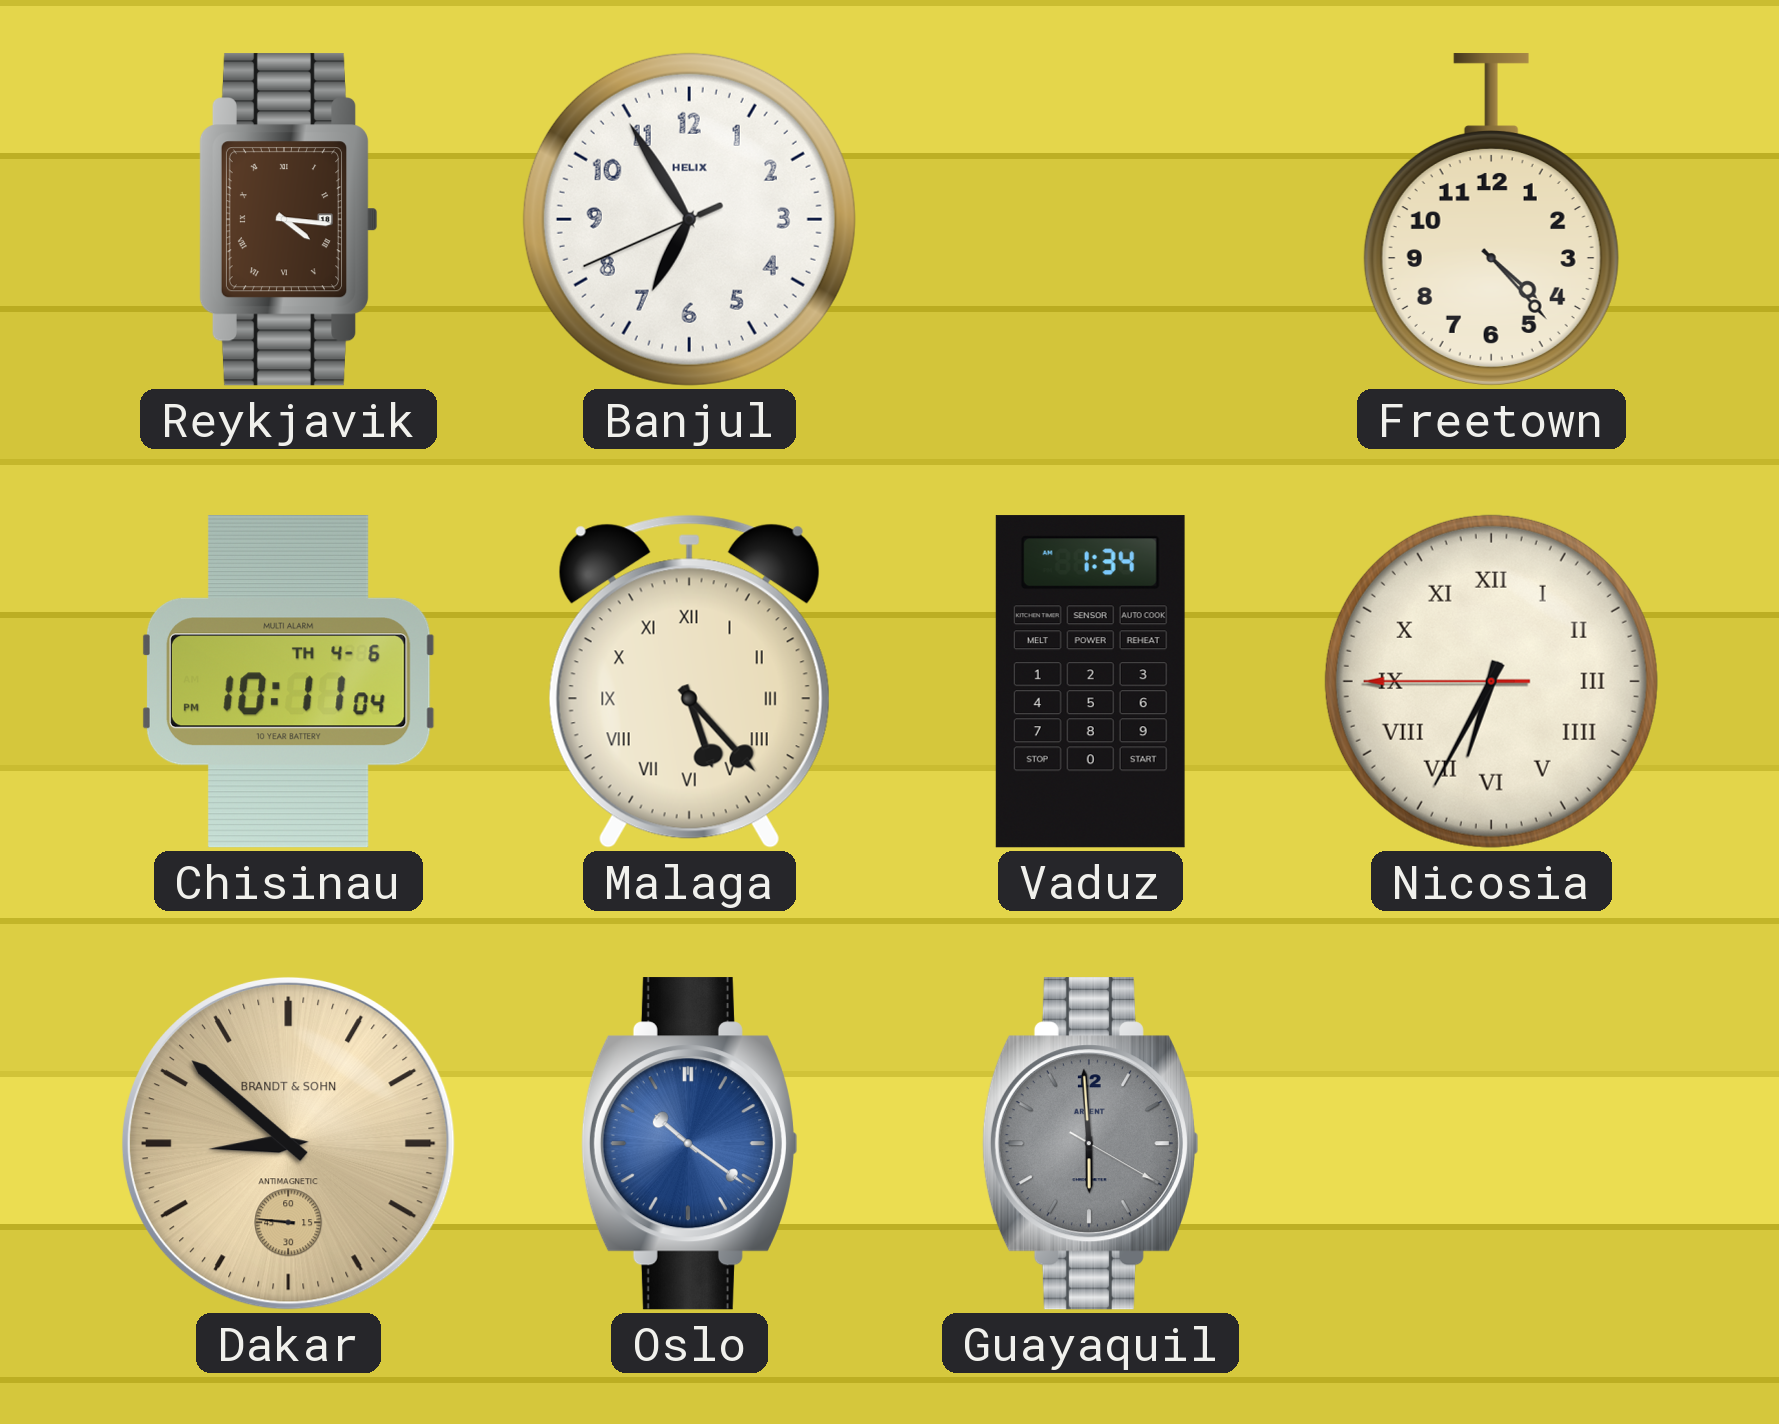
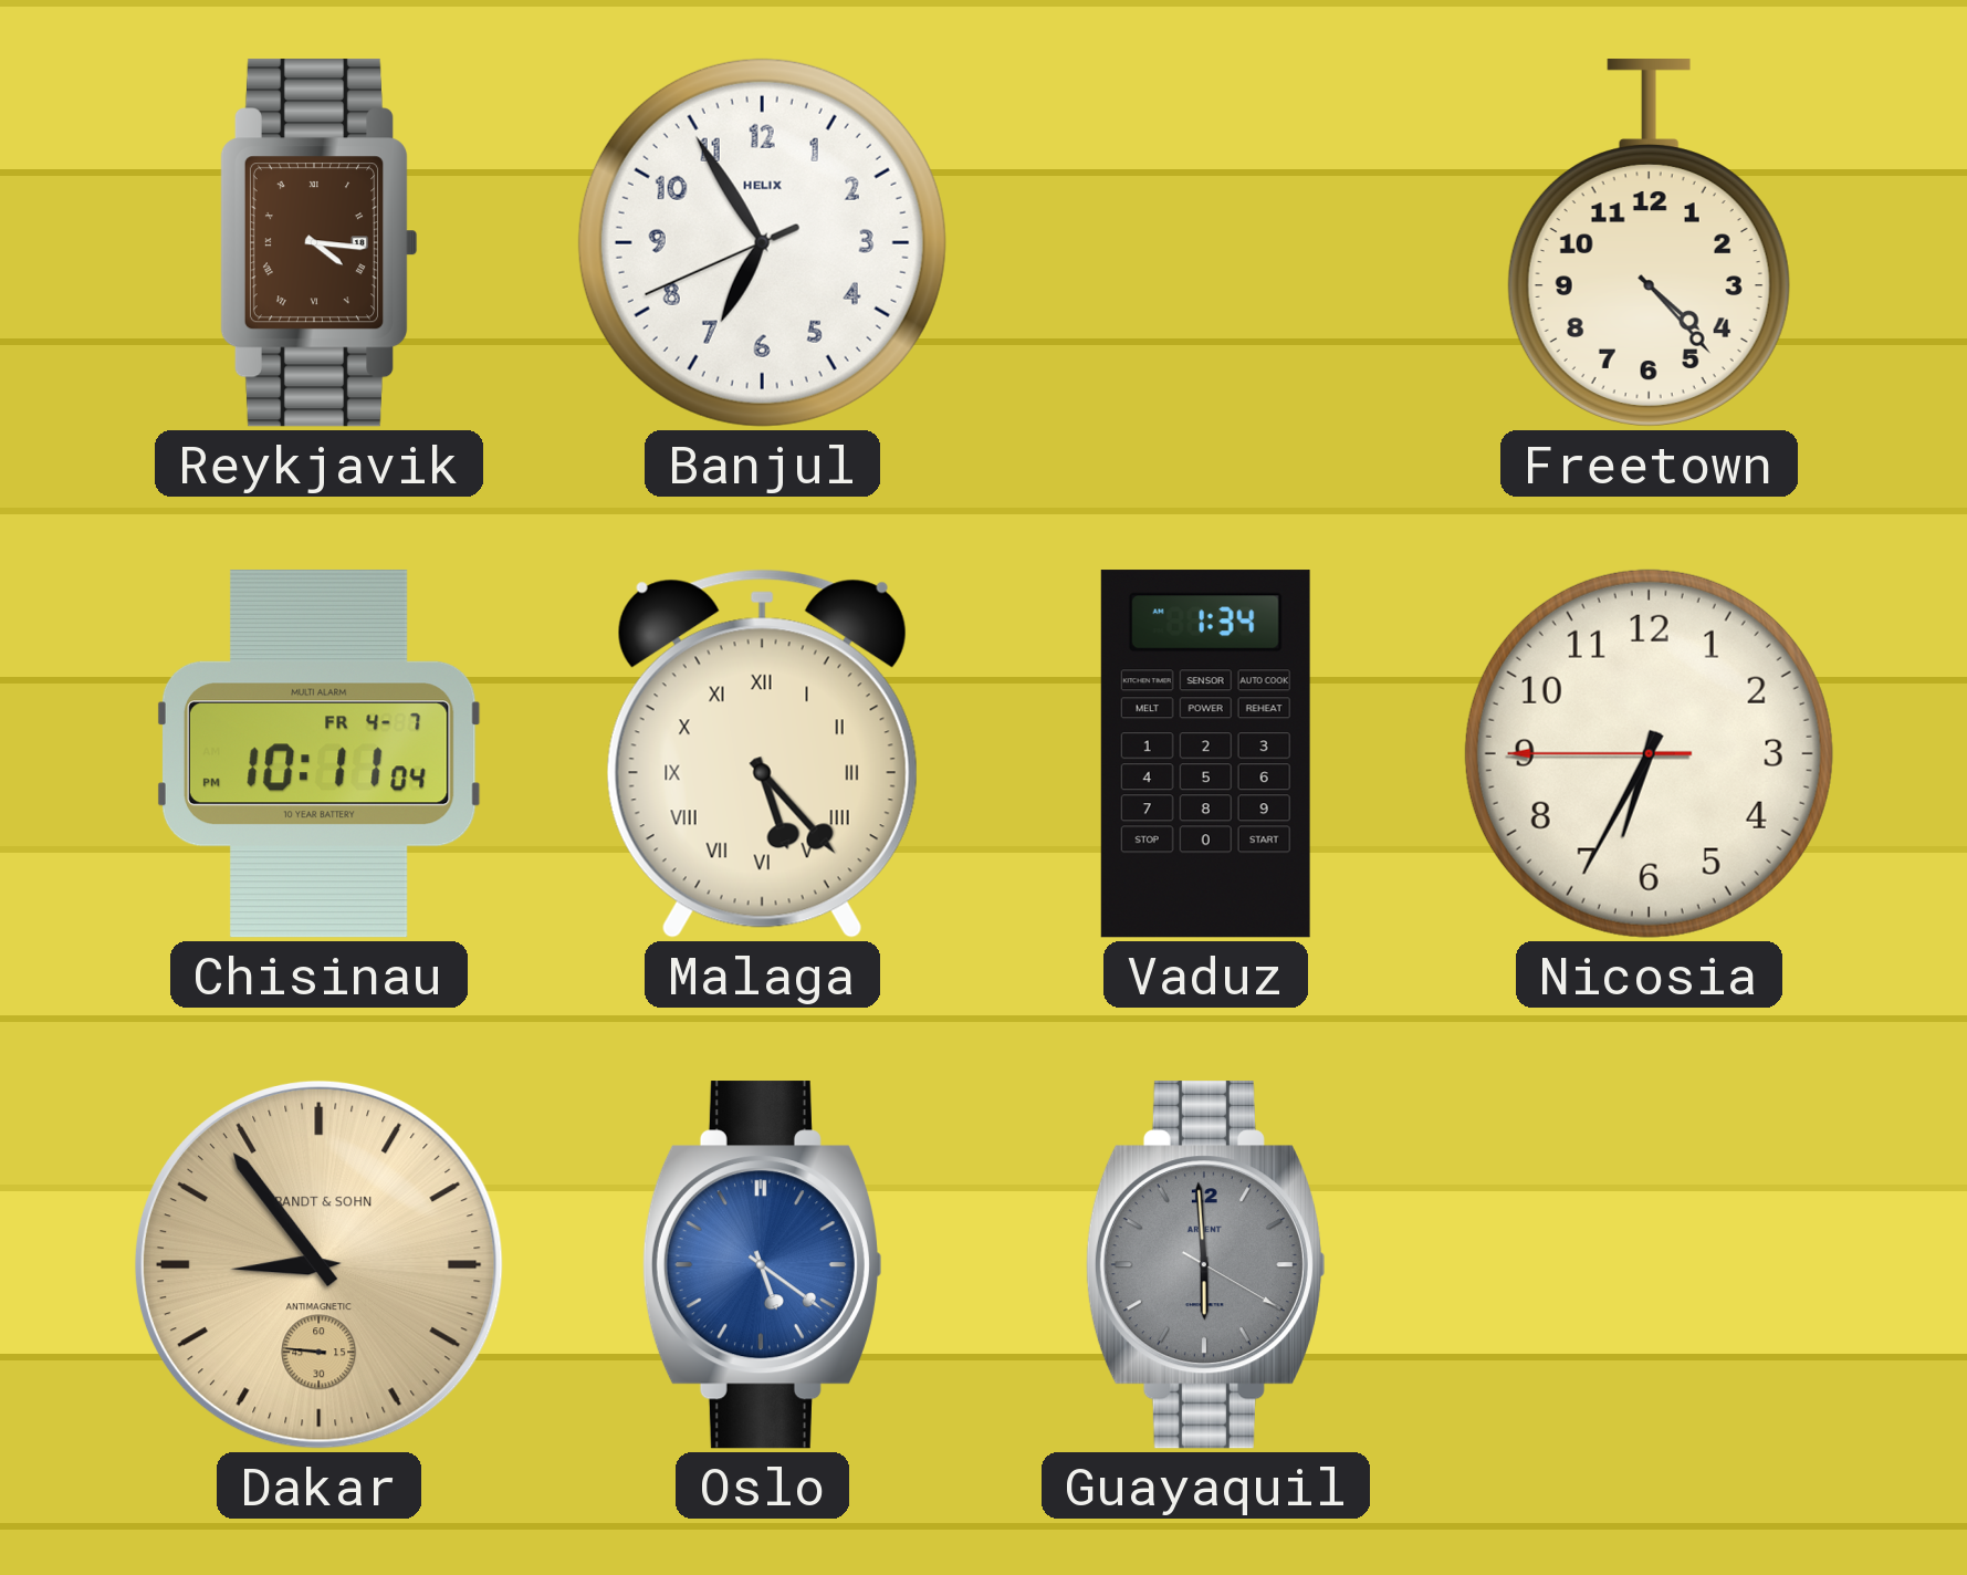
Chisinau date: TH 4-6 -> FR 4-7
Nicosia numerals: Roman -> Arabic
Dakar: 8:51 -> 8:53
Oslo: 10:21 -> 5:21
